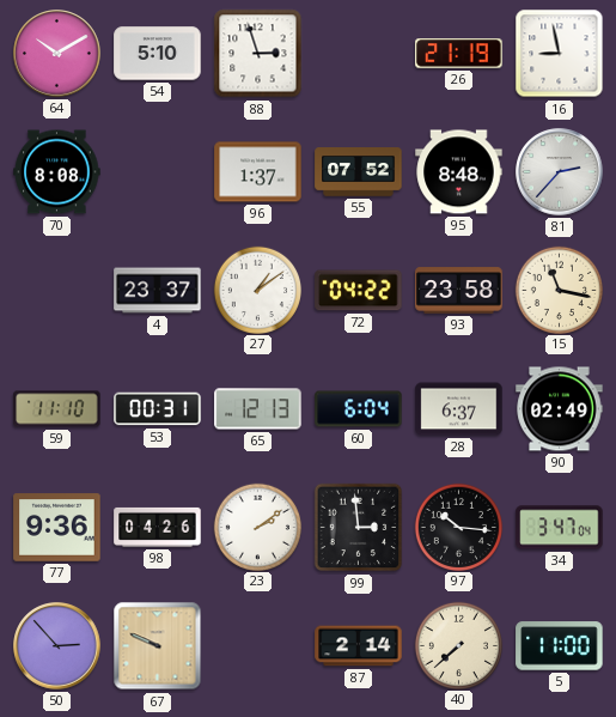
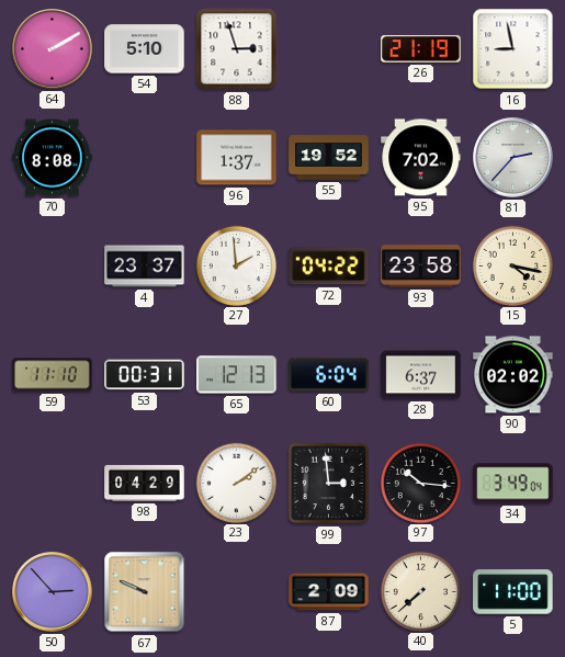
64: 10:10 -> 2:10
55: 07:52 -> 19:52
95: 8:48 -> 7:02
27: 1:09 -> 1:59
15: 11:17 -> 4:17
90: 02:49 -> 02:02
77: 9:36 -> none
98: 04:26 -> 04:29
34: 3:47 -> 3:49
87: 2:14 -> 2:09
